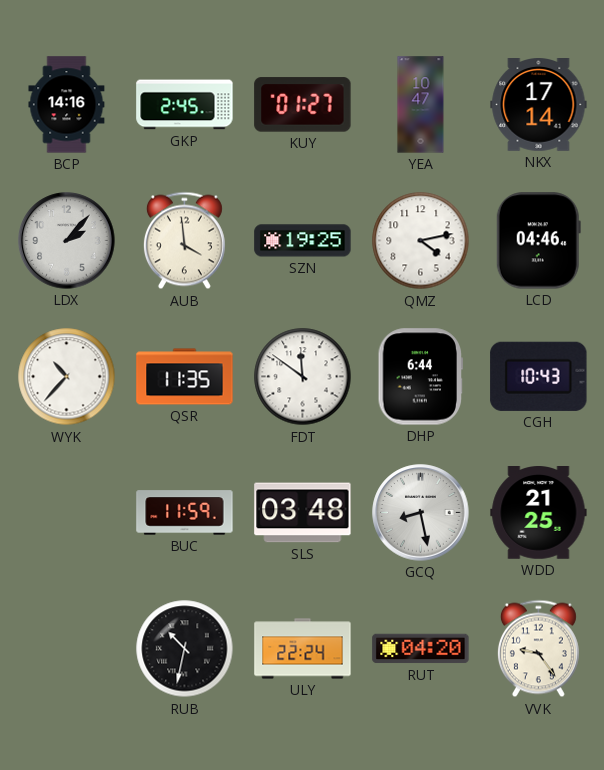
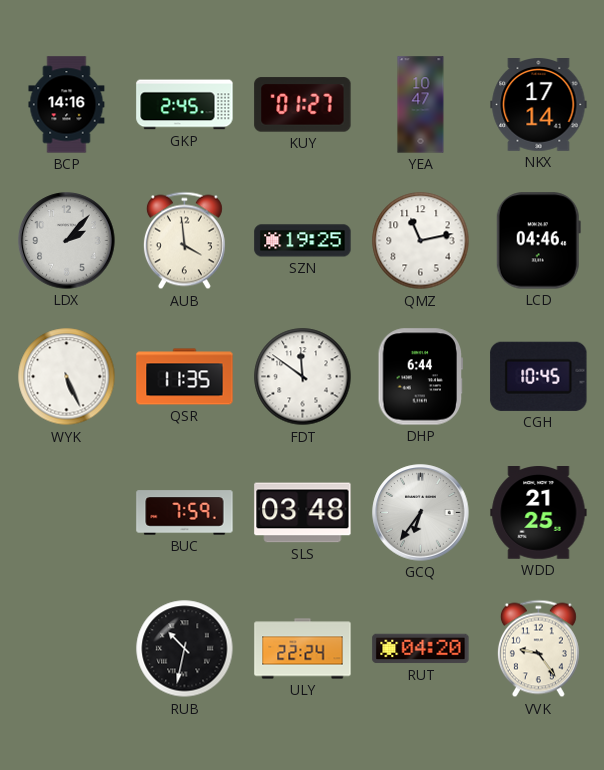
QMZ: 4:13 -> 11:13
WYK: 10:37 -> 5:26
CGH: 10:43 -> 10:45
BUC: 11:59 -> 7:59
GCQ: 8:28 -> 6:36
